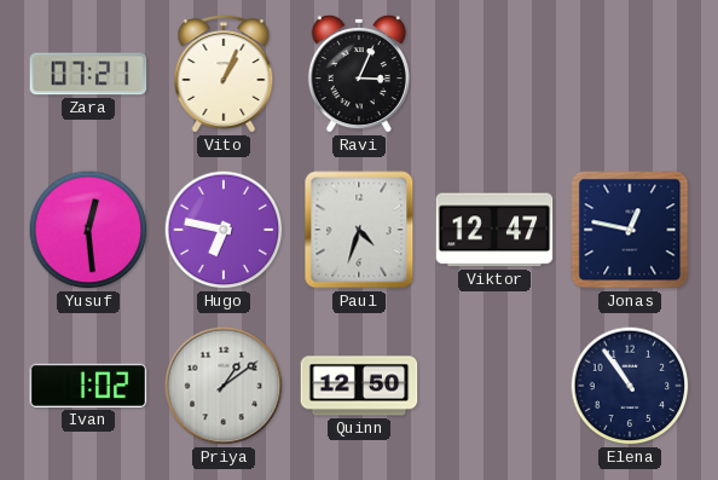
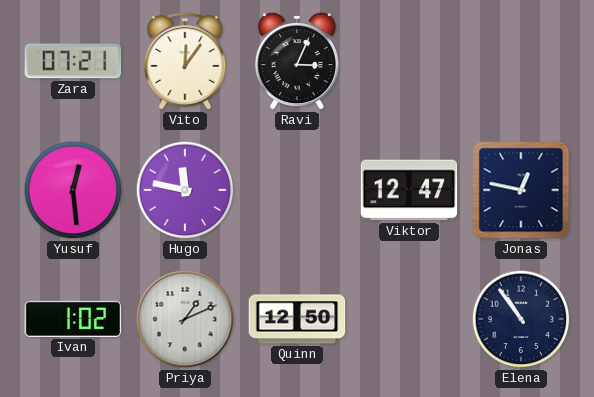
Vito: 1:04 -> 12:06
Hugo: 6:47 -> 11:47
Paul: 4:33 -> none
Priya: 1:09 -> 1:11
